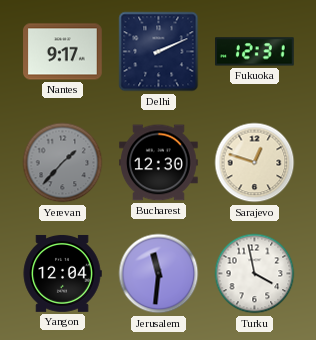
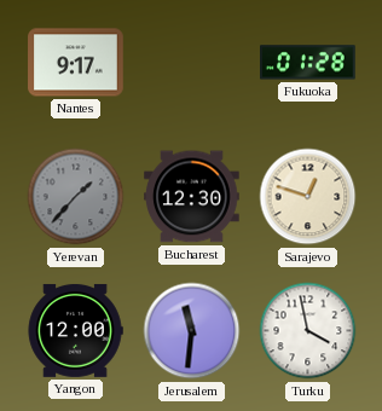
Delhi: 2:11 -> none
Fukuoka: 12:31 -> 01:28
Yangon: 12:04 -> 12:00
